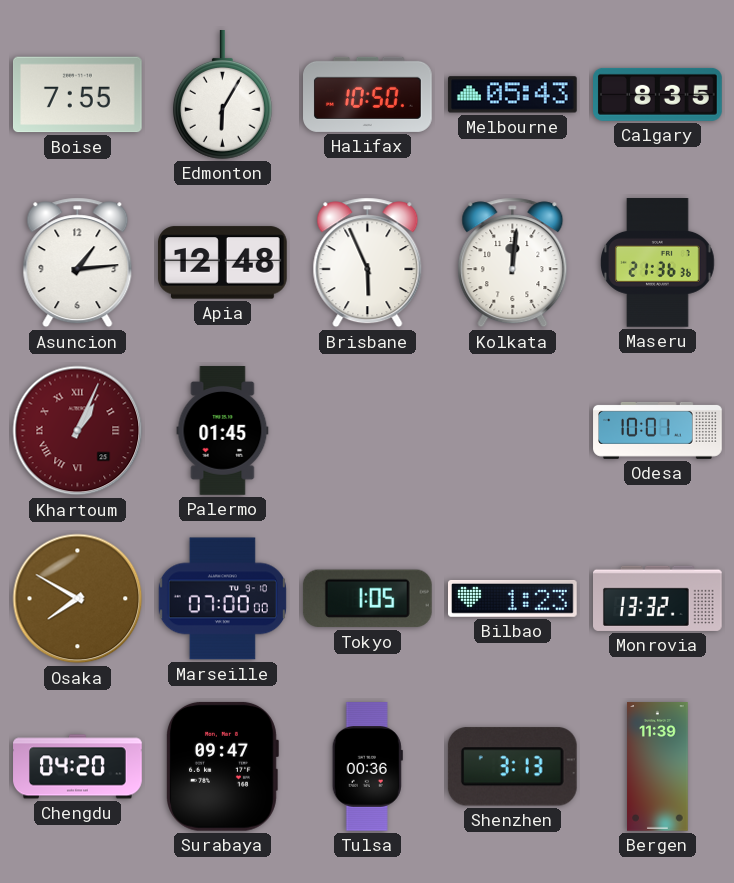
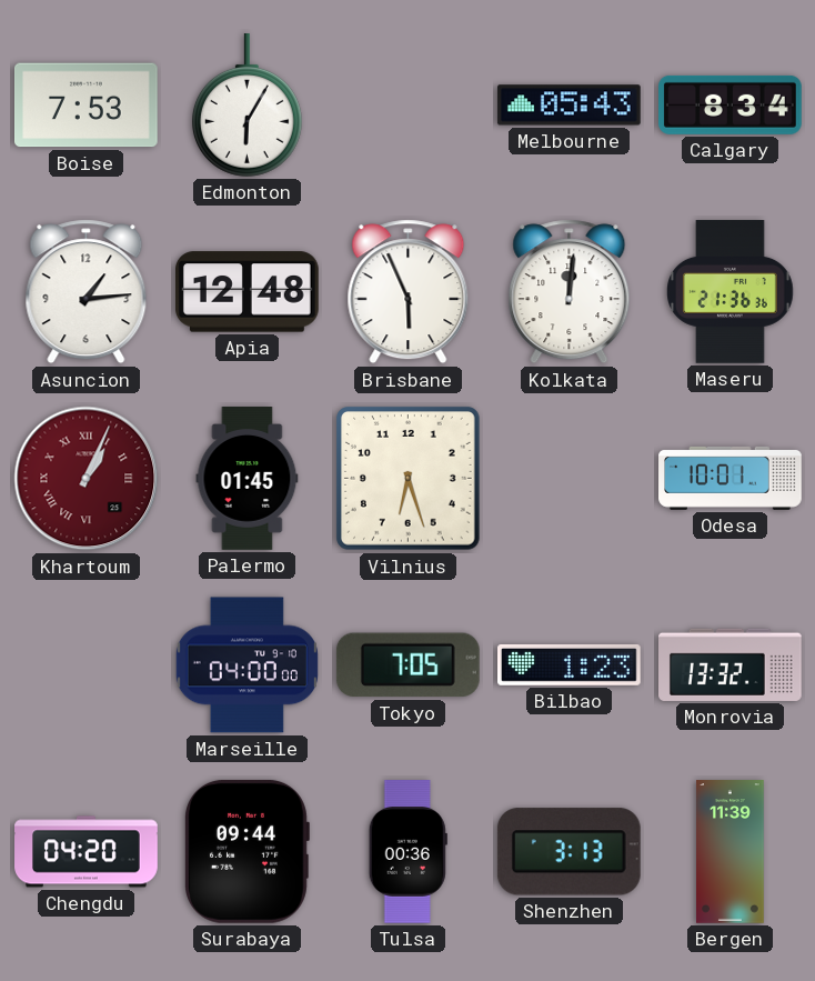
Boise: 7:55 -> 7:53
Halifax: 10:50 -> none
Calgary: 8:35 -> 8:34
Vilnius: none -> 6:27
Osaka: 7:50 -> none
Marseille: 07:00 -> 04:00
Tokyo: 1:05 -> 7:05
Surabaya: 09:47 -> 09:44
